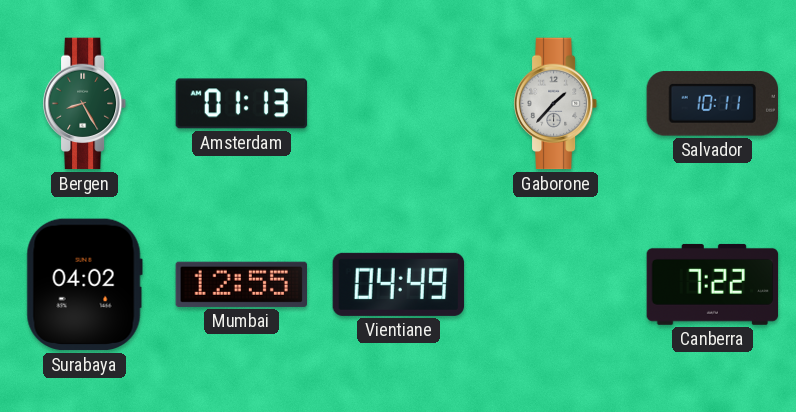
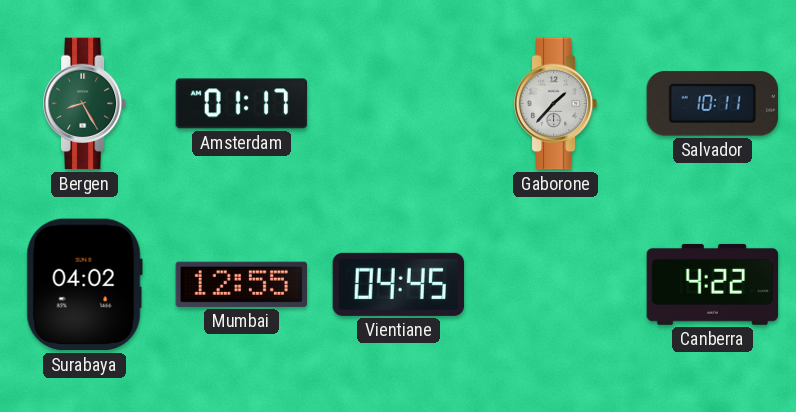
Amsterdam: 01:13 -> 01:17
Vientiane: 04:49 -> 04:45
Canberra: 7:22 -> 4:22
